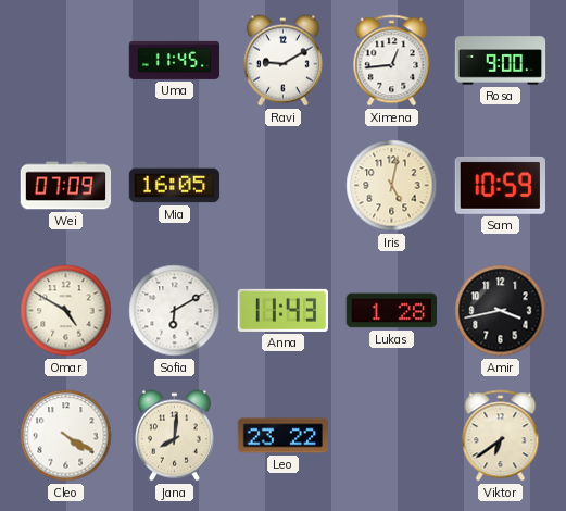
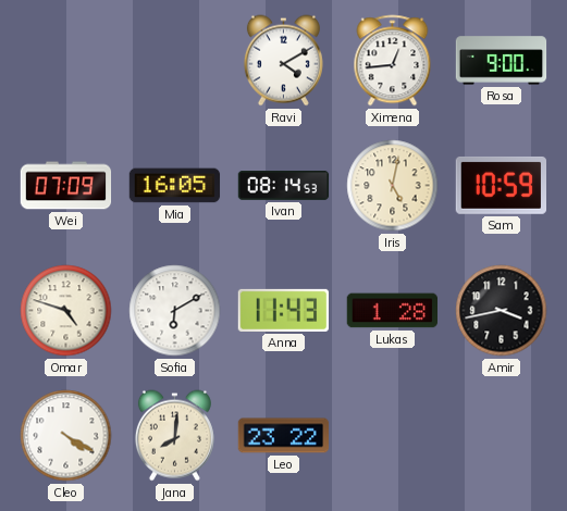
Uma: 11:45 -> none
Ravi: 9:10 -> 4:10
Ivan: none -> 08:14
Omar: 4:50 -> 4:48
Viktor: 6:39 -> none
